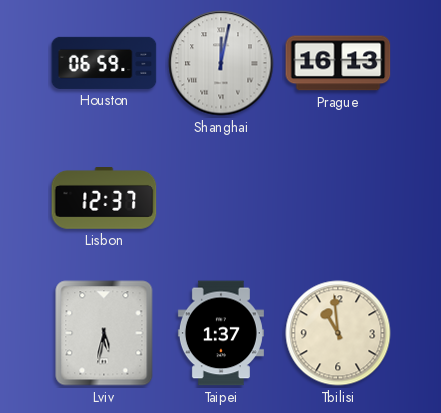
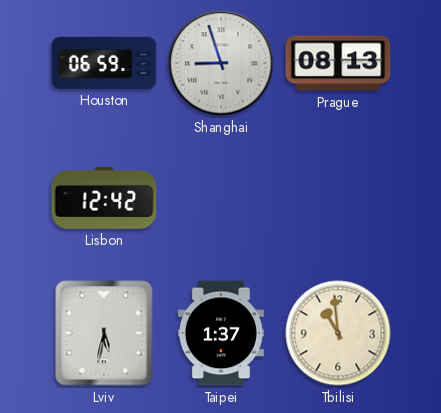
Shanghai: 12:02 -> 8:57
Prague: 16:13 -> 08:13
Lisbon: 12:37 -> 12:42
